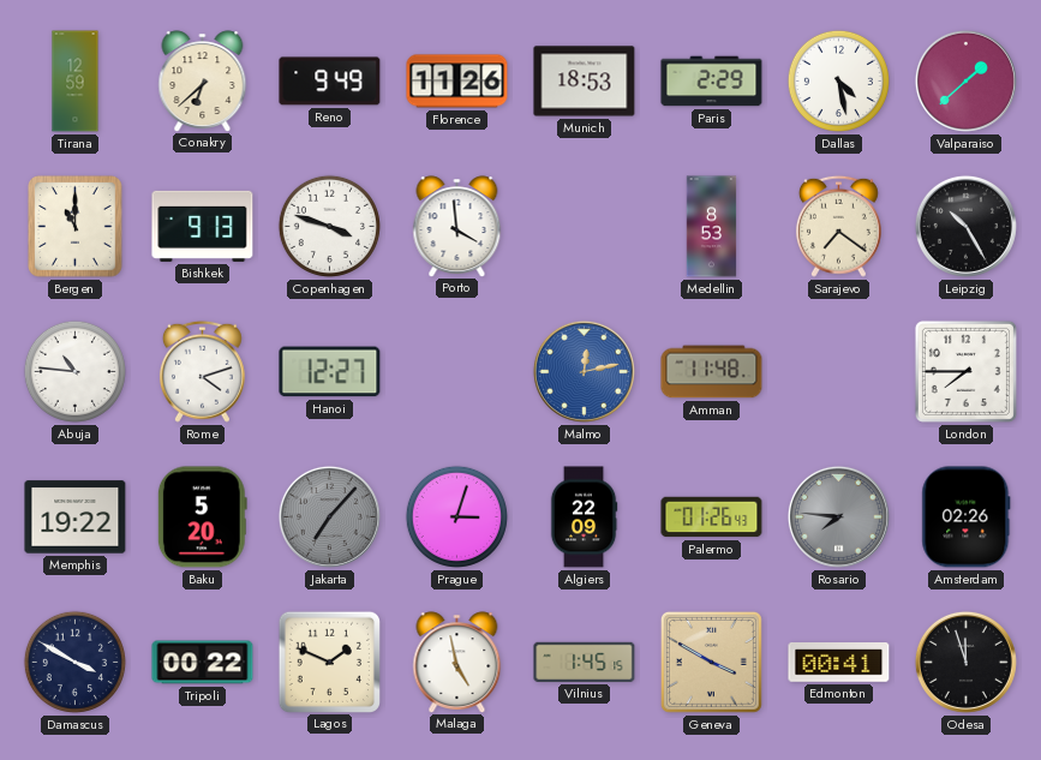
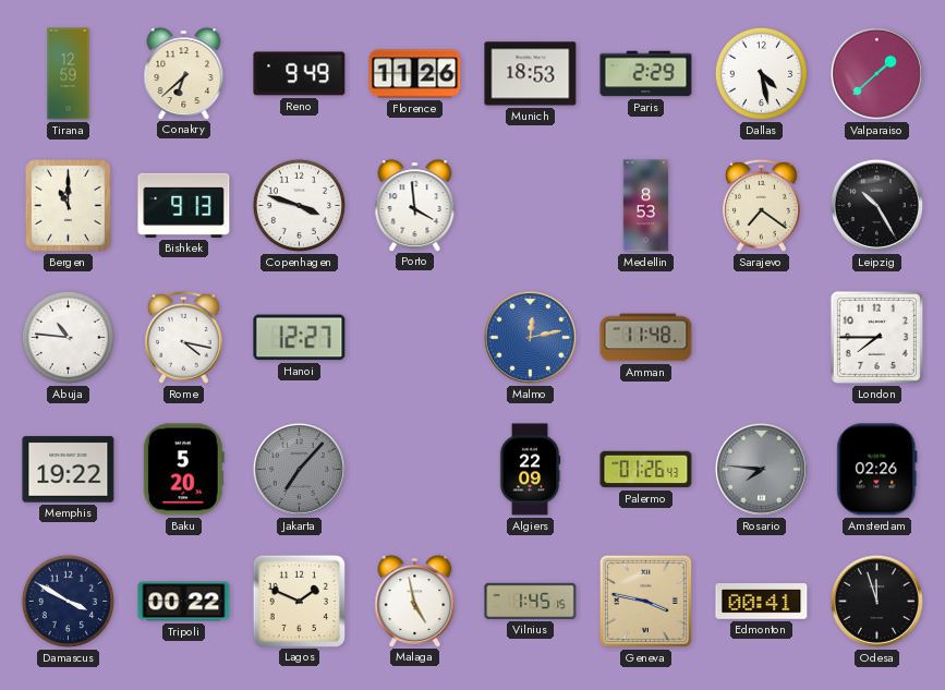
Rome: 4:12 -> 4:17
Prague: 3:03 -> none
Geneva: 3:50 -> 3:47
